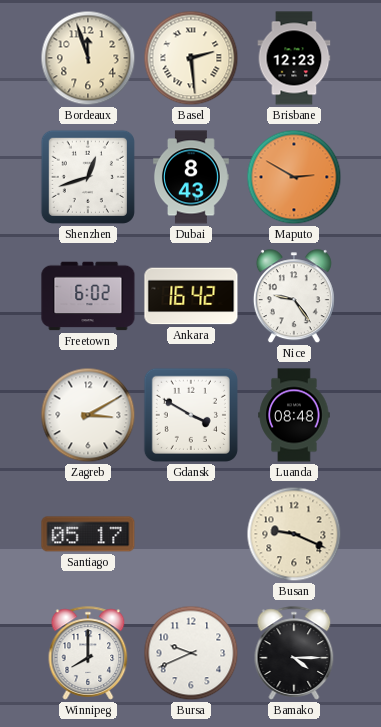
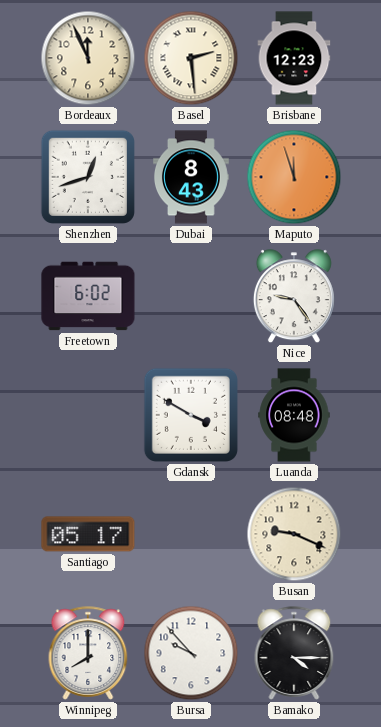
Bordeaux: 11:57 -> 11:56
Maputo: 2:50 -> 11:57
Ankara: 16:42 -> none
Zagreb: 3:10 -> none
Bursa: 9:41 -> 9:53
